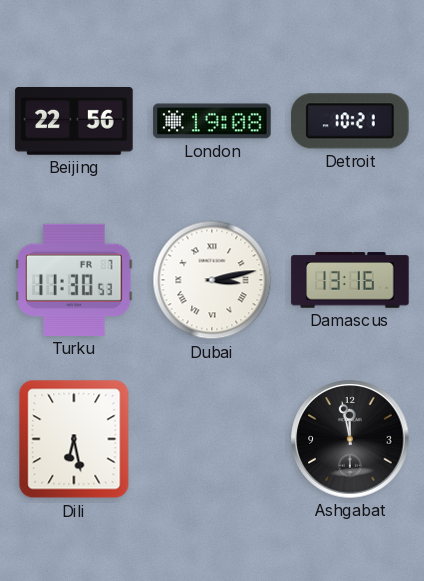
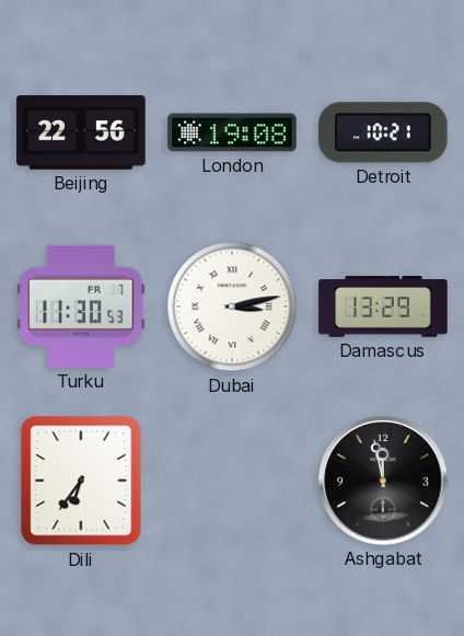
Damascus: 13:16 -> 13:29
Dili: 6:28 -> 6:36
